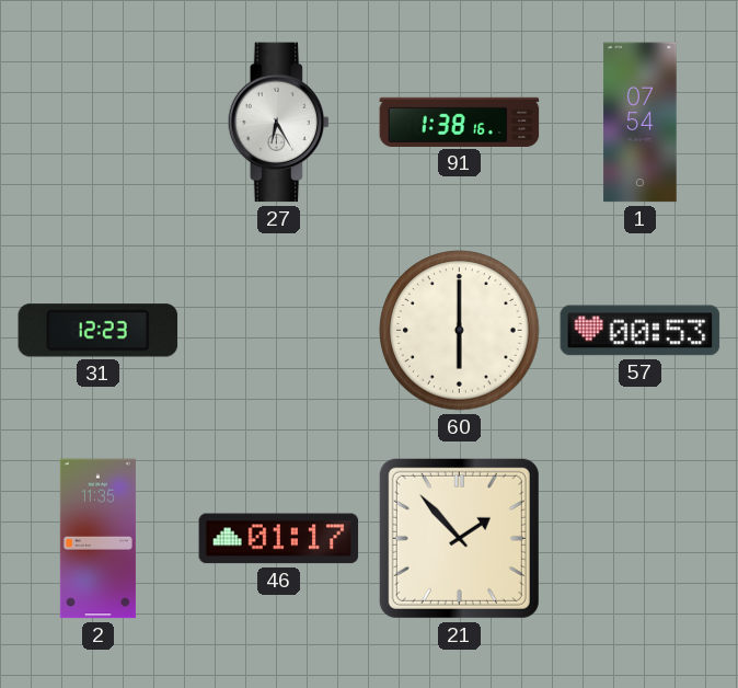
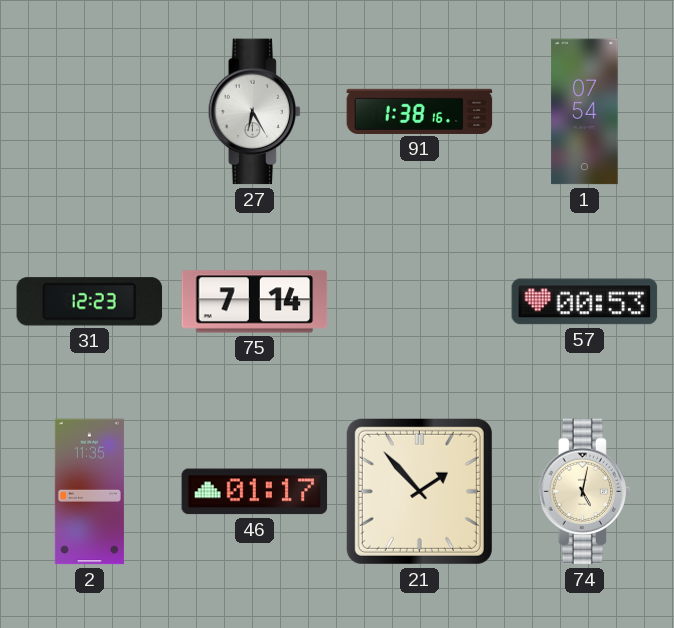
75: none -> 7:14
60: 6:00 -> none
74: none -> 5:02
